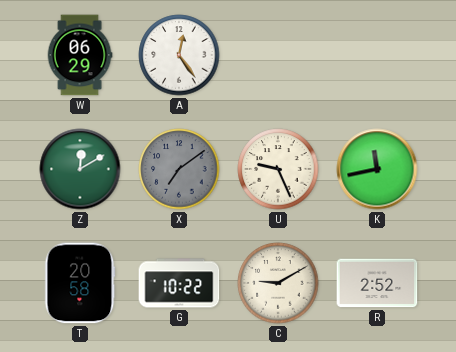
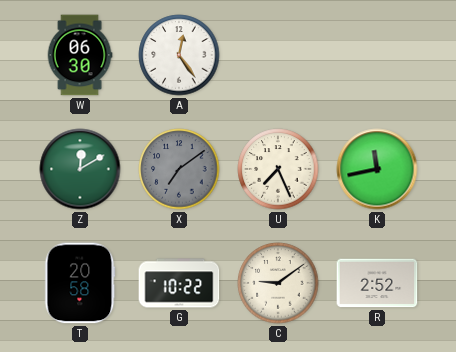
W: 06:29 -> 06:30
U: 9:26 -> 7:26
C: 9:10 -> 9:09
